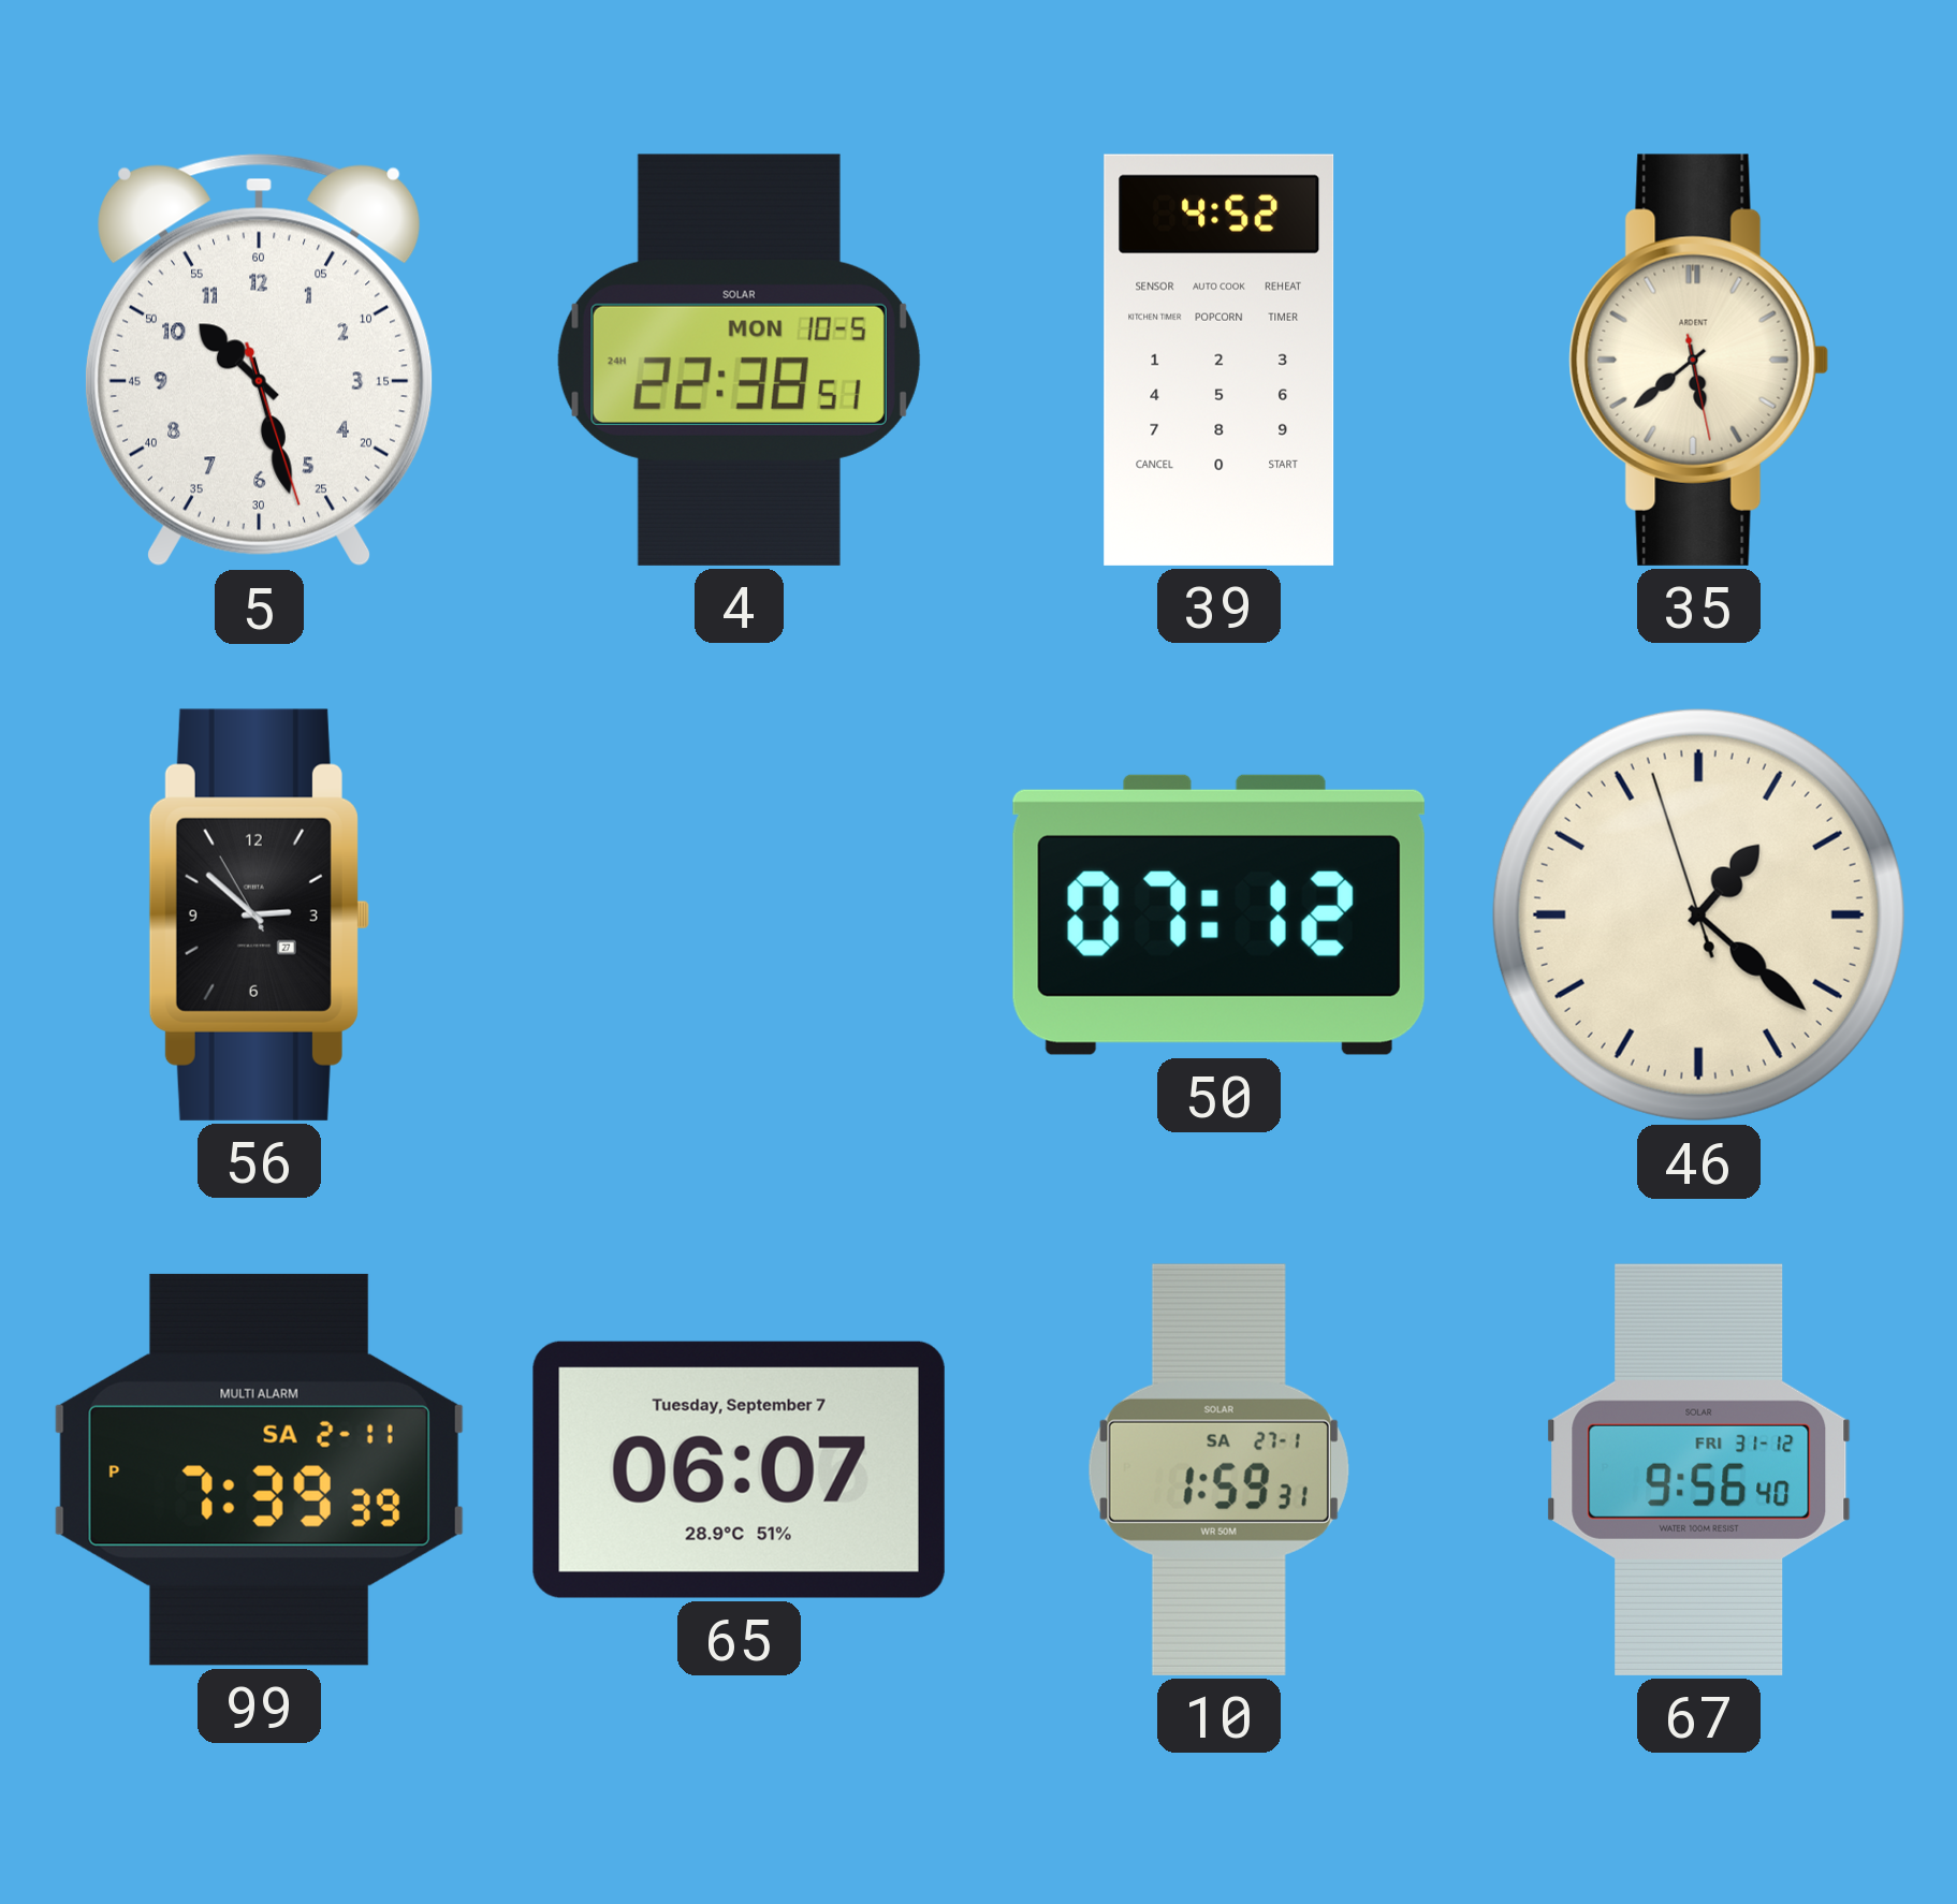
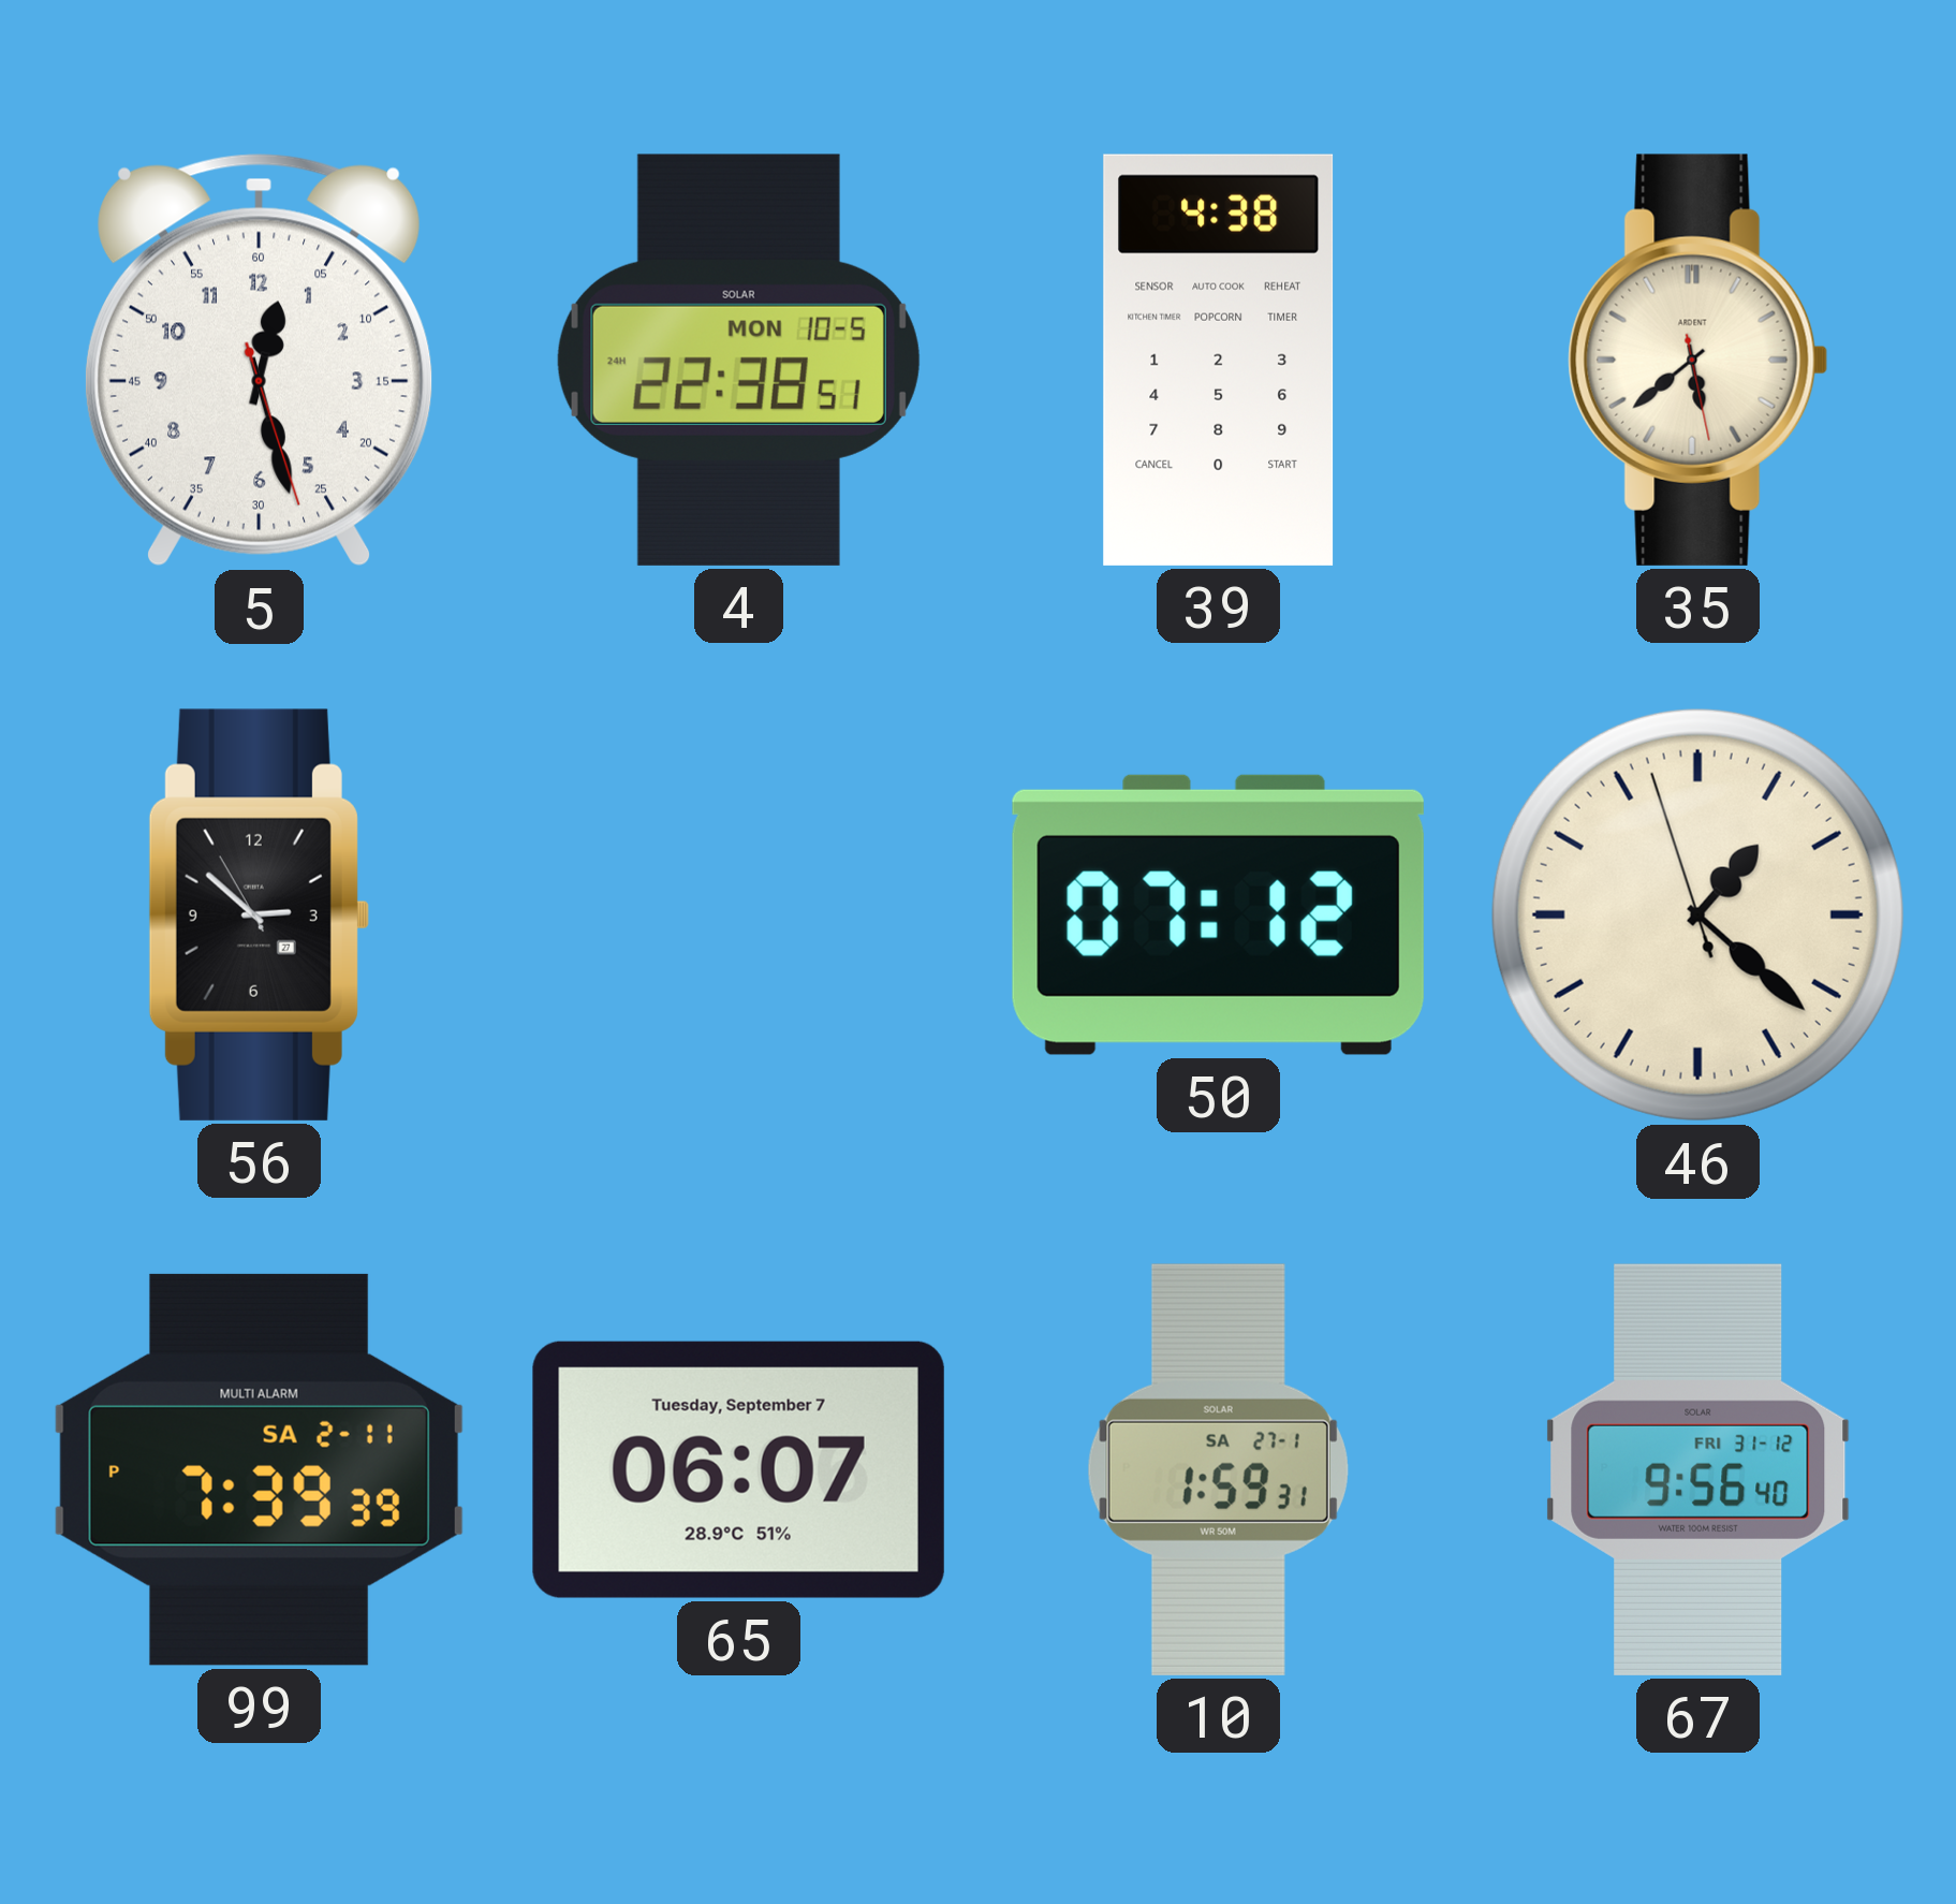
5: 10:27 -> 12:27
39: 4:52 -> 4:38
